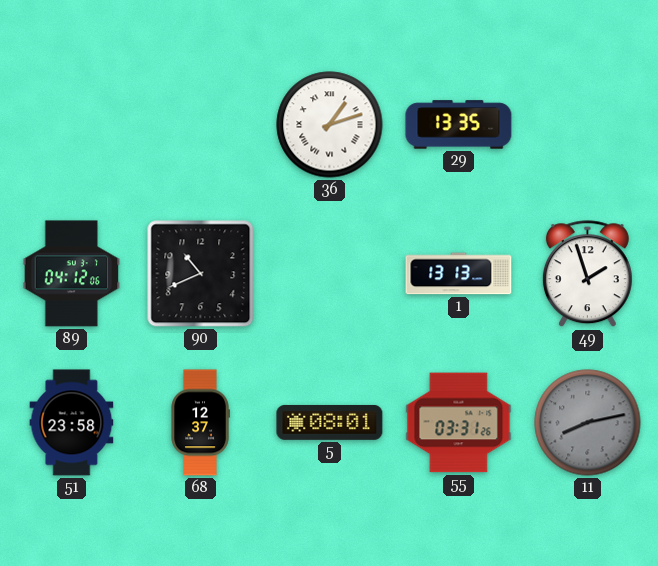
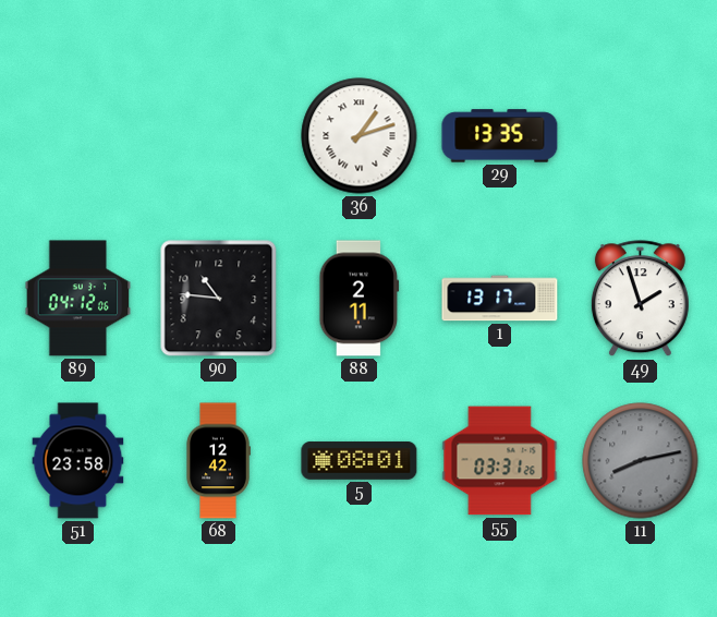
90: 10:41 -> 10:46
88: none -> 2:11
1: 13:13 -> 13:17
68: 12:37 -> 12:42
